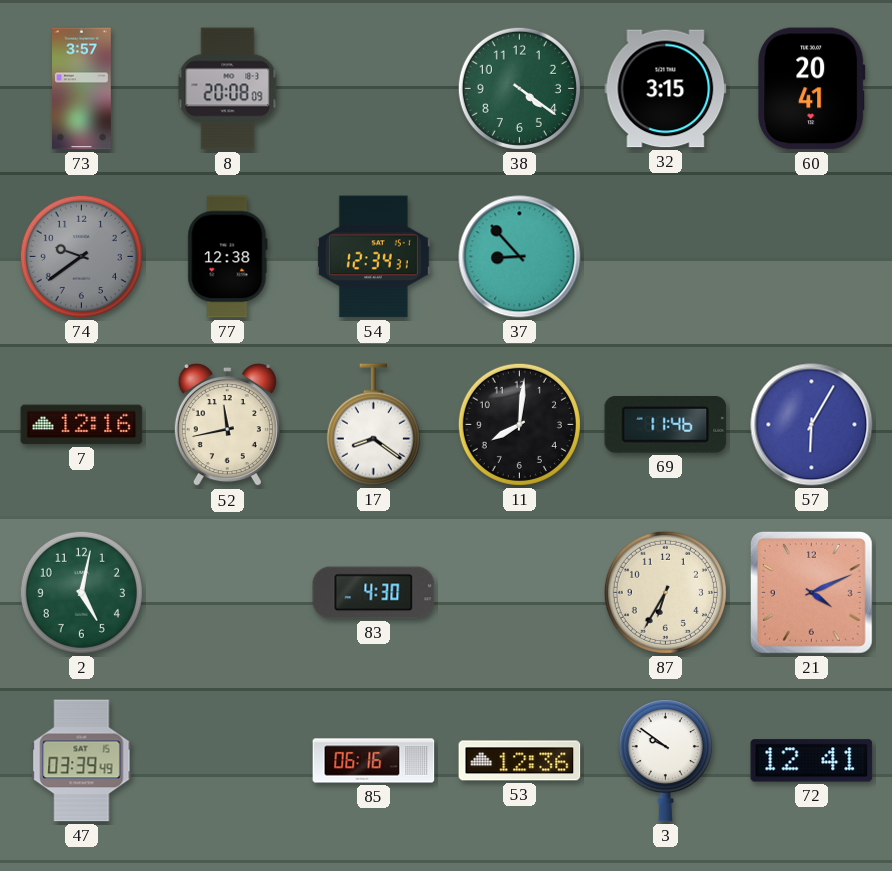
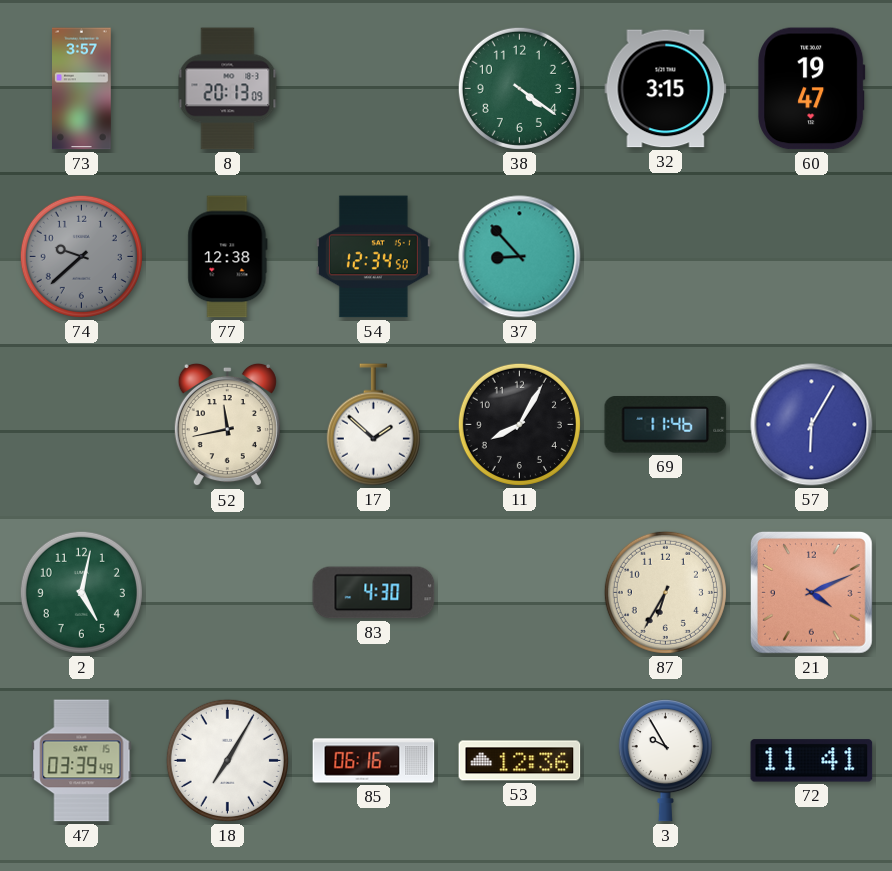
8: 20:08 -> 20:13
60: 20:41 -> 19:47
74: 9:39 -> 9:38
54: 12:34:31 -> 12:34:50
7: 12:16 -> none
17: 8:21 -> 1:52
11: 8:01 -> 8:05
18: none -> 7:05
3: 9:51 -> 9:55
72: 12:41 -> 11:41
